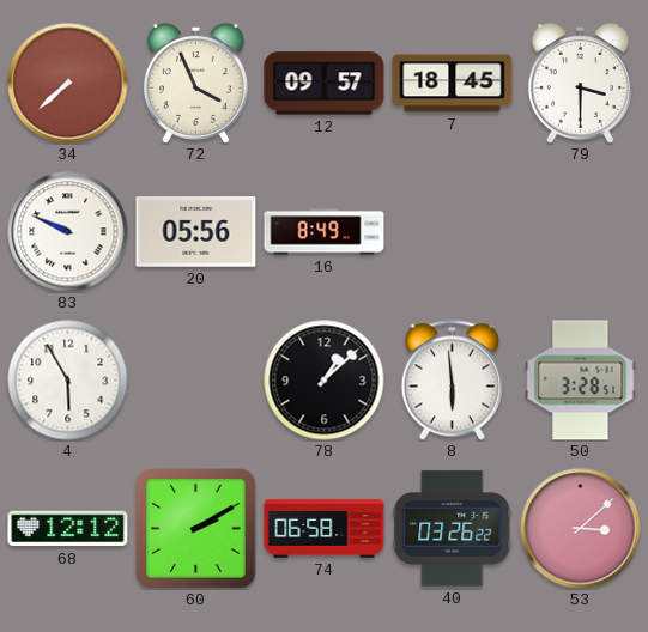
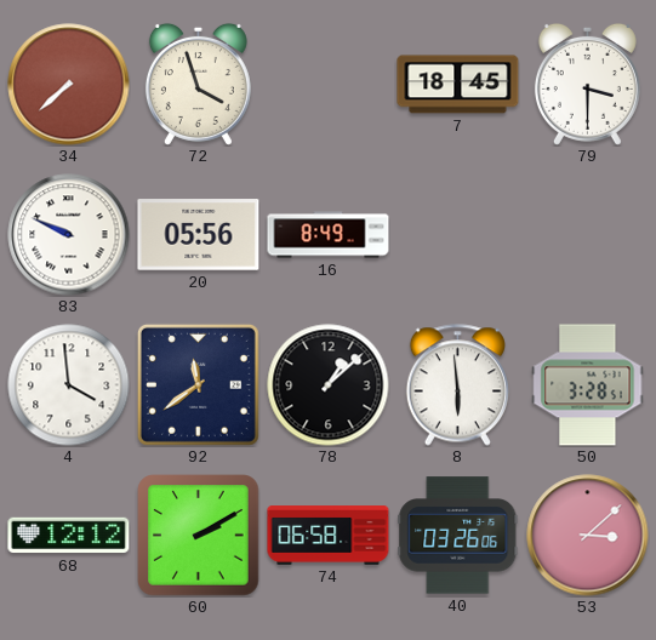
72: 3:56 -> 3:57
12: 09:57 -> none
4: 5:55 -> 3:59
92: none -> 11:39
40: 03:26:22 -> 03:26:06
